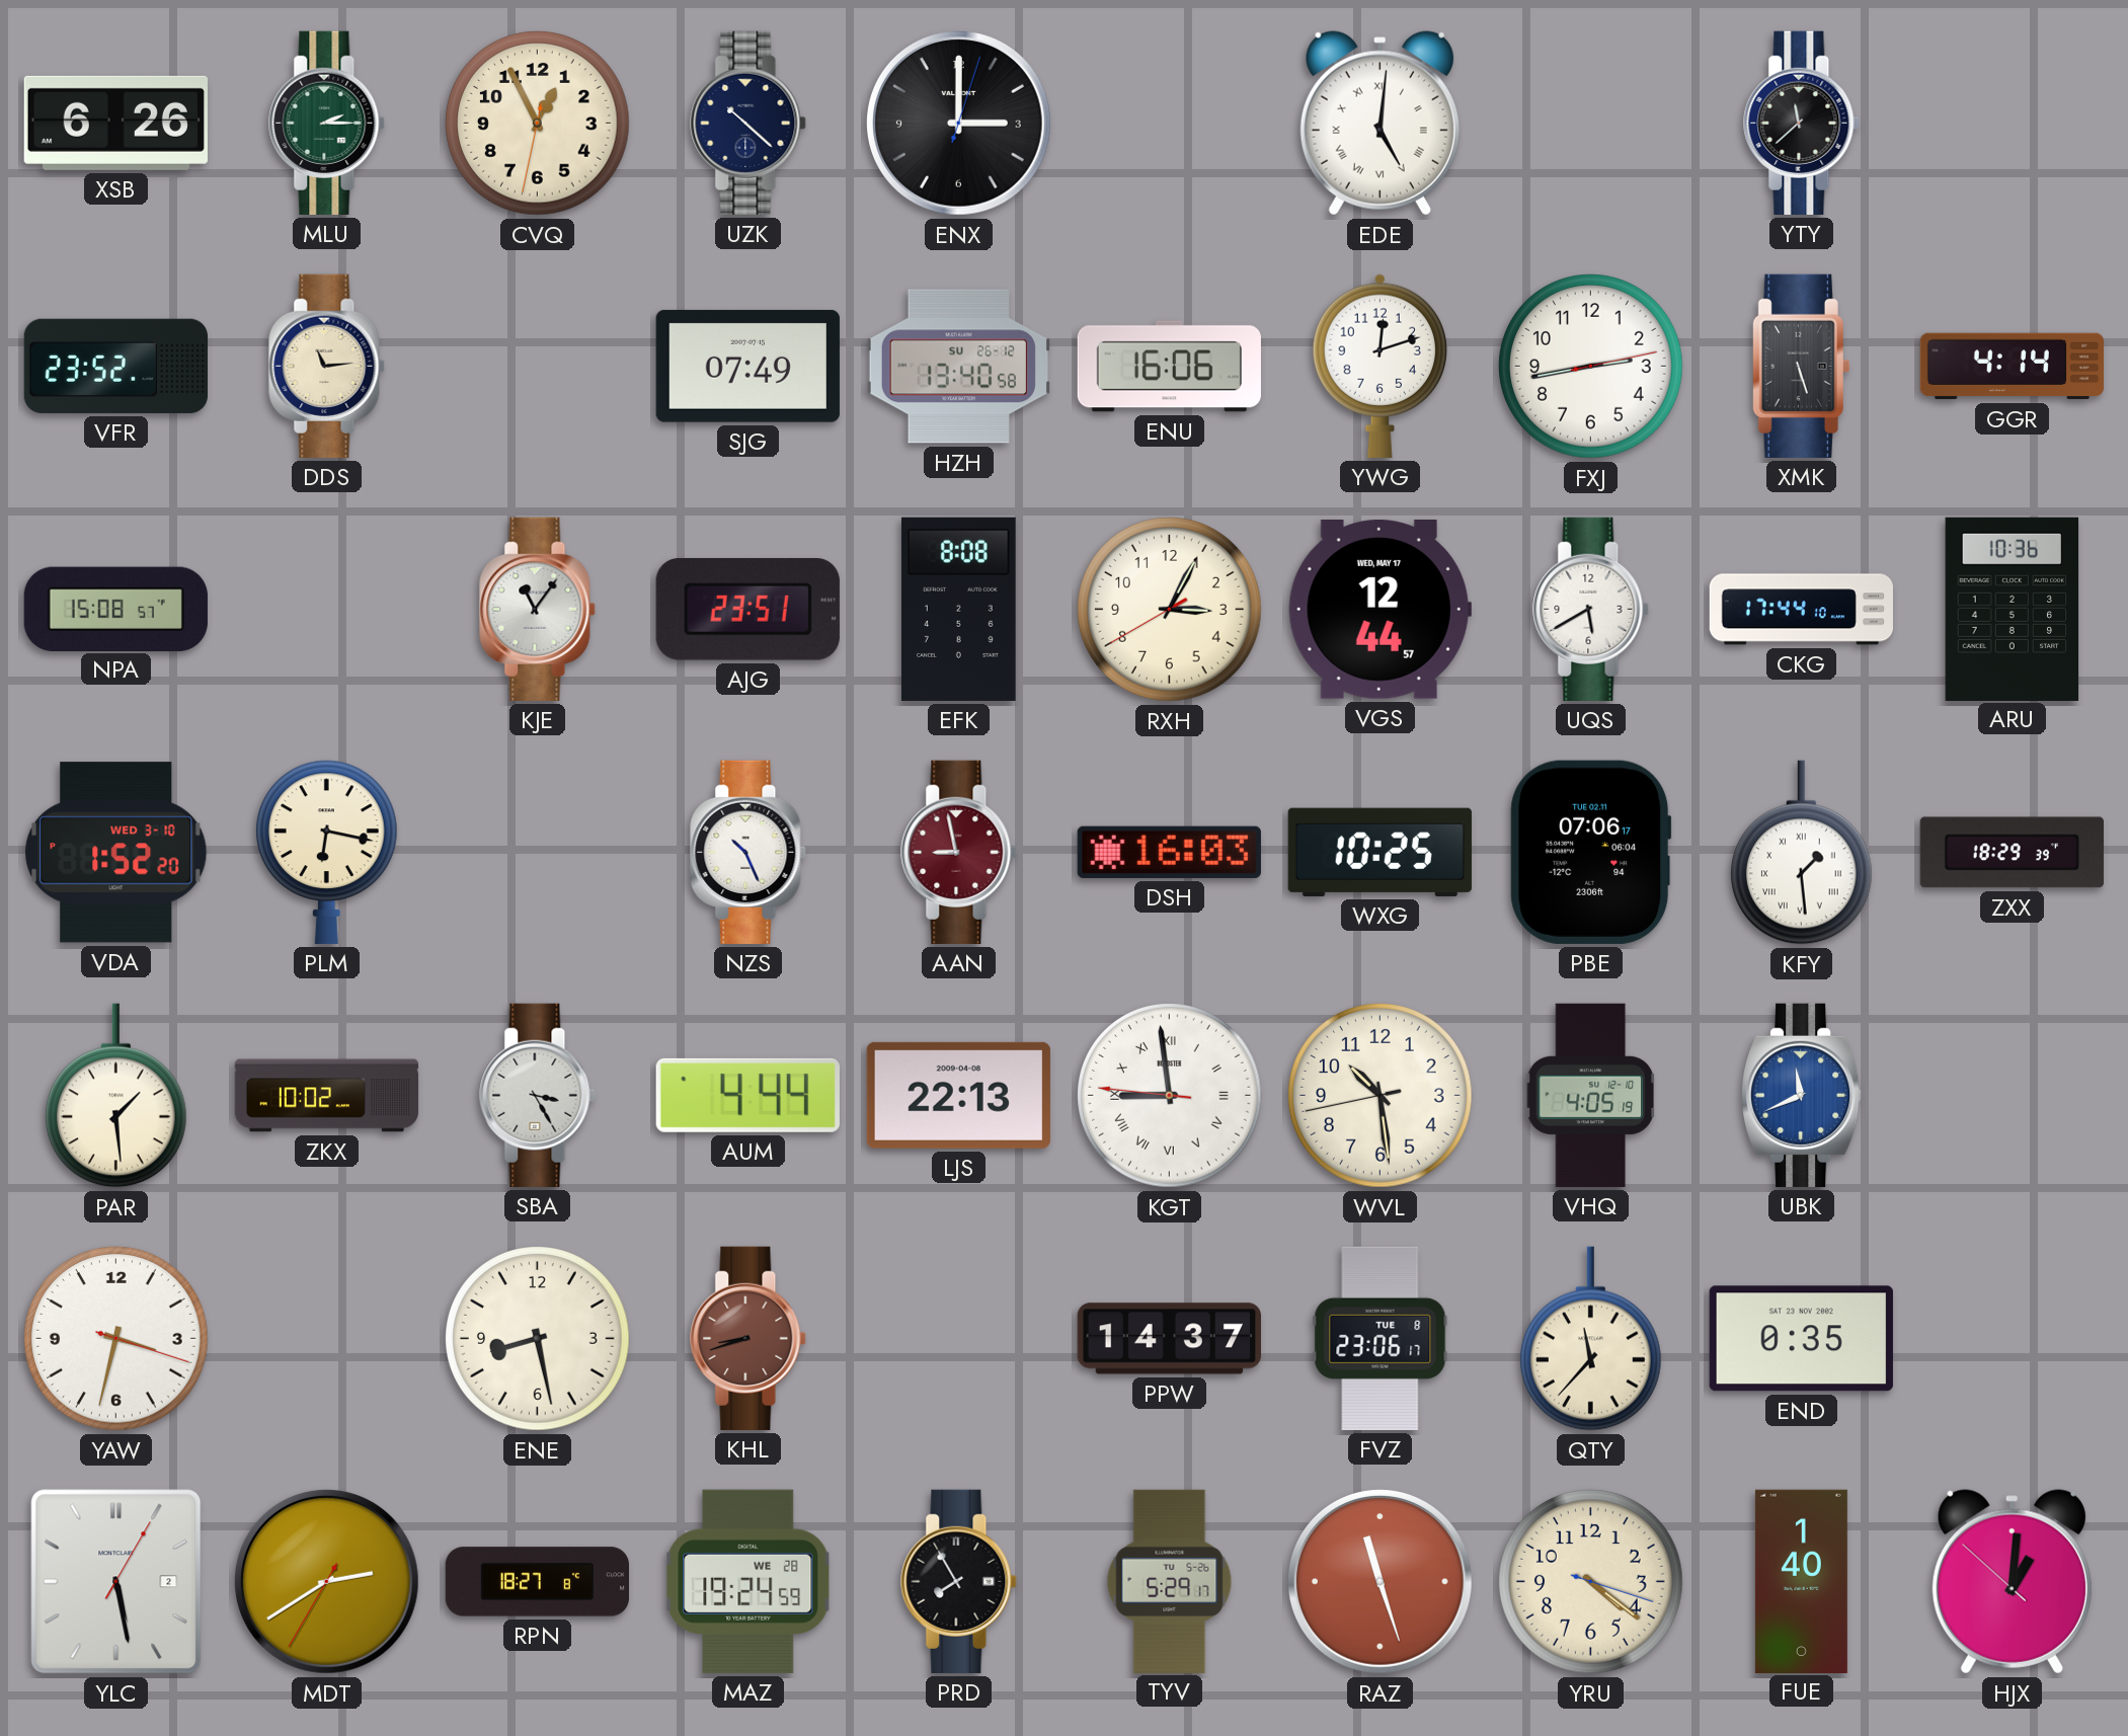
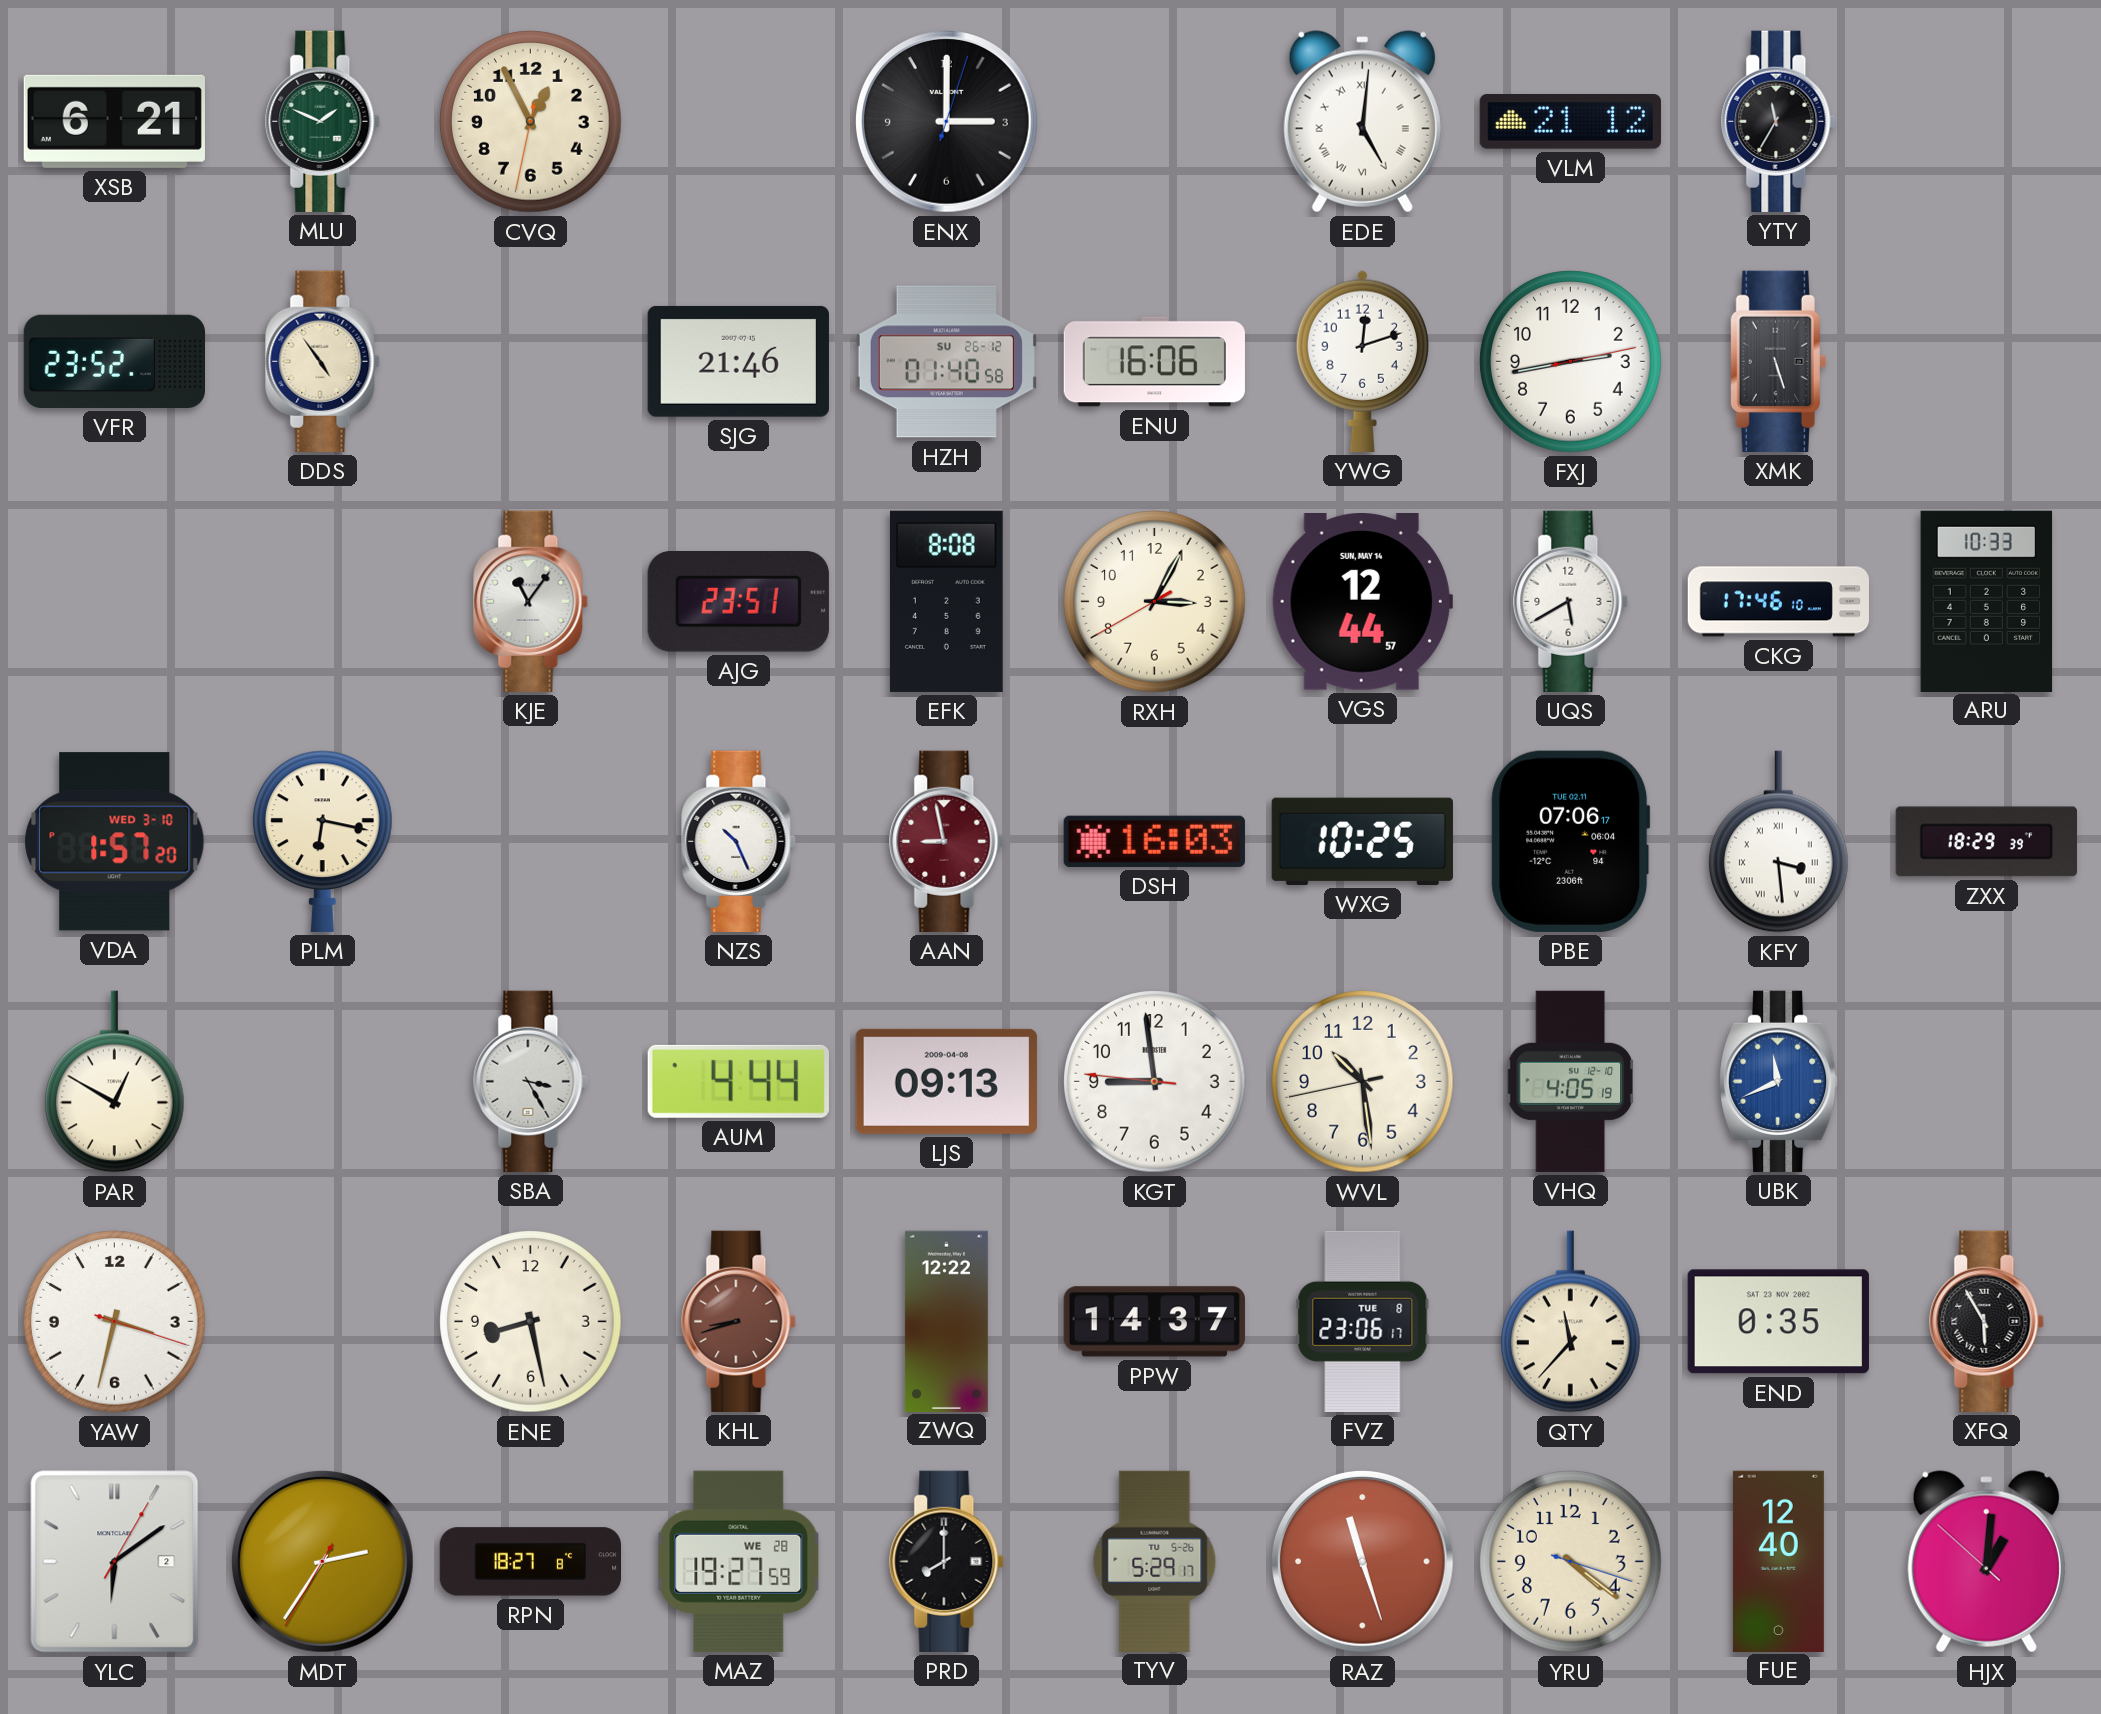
XSB: 6:26 -> 6:21
MLU: 2:15 -> 1:49
UZK: 10:22 -> none
VLM: none -> 21:12
YTY: 11:38 -> 11:35
DDS: 11:14 -> 4:54
SJG: 07:49 -> 21:46
HZH: 13:40 -> 01:40
GGR: 4:14 -> none
NPA: 15:08 -> none
VGS date: WED, MAY 17 -> SUN, MAY 14
CKG: 17:44 -> 17:46
ARU: 10:36 -> 10:33
VDA: 1:52 -> 1:57
KFY: 1:29 -> 3:29
PAR: 1:29 -> 12:50
ZKX: 10:02 -> none
LJS: 22:13 -> 09:13
KGT numerals: Roman -> Arabic
ZWQ: none -> 12:22
XFQ: none -> 5:55
YLC: 5:28 -> 6:09
MDT: 2:39 -> 2:35
MAZ: 19:24 -> 19:27
PRD: 7:55 -> 8:00
FUE: 1:40 -> 12:40
